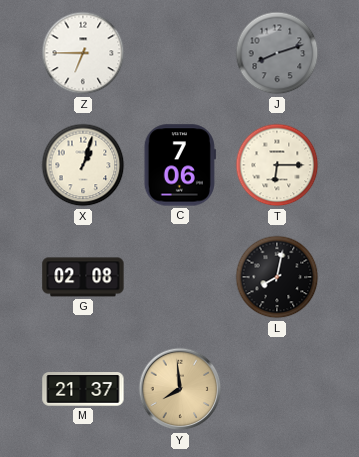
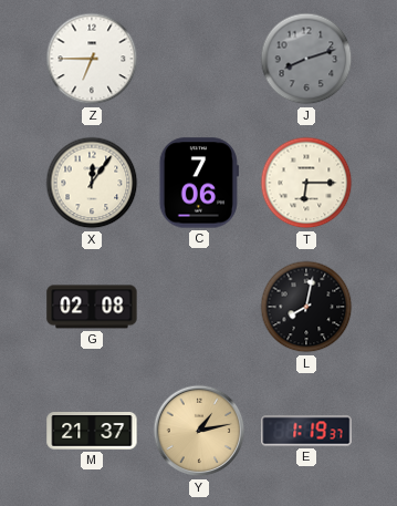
X: 1:03 -> 12:06
Y: 7:59 -> 1:13
E: none -> 1:19
